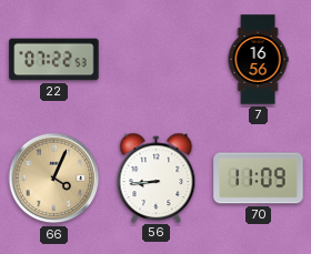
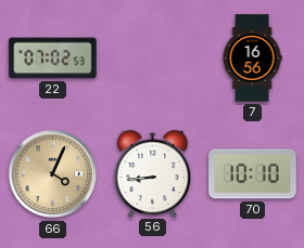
22: 07:22 -> 07:02
70: 11:09 -> 10:10
